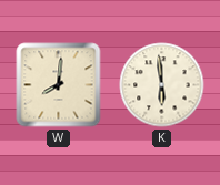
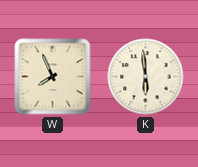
W: 8:01 -> 7:56
